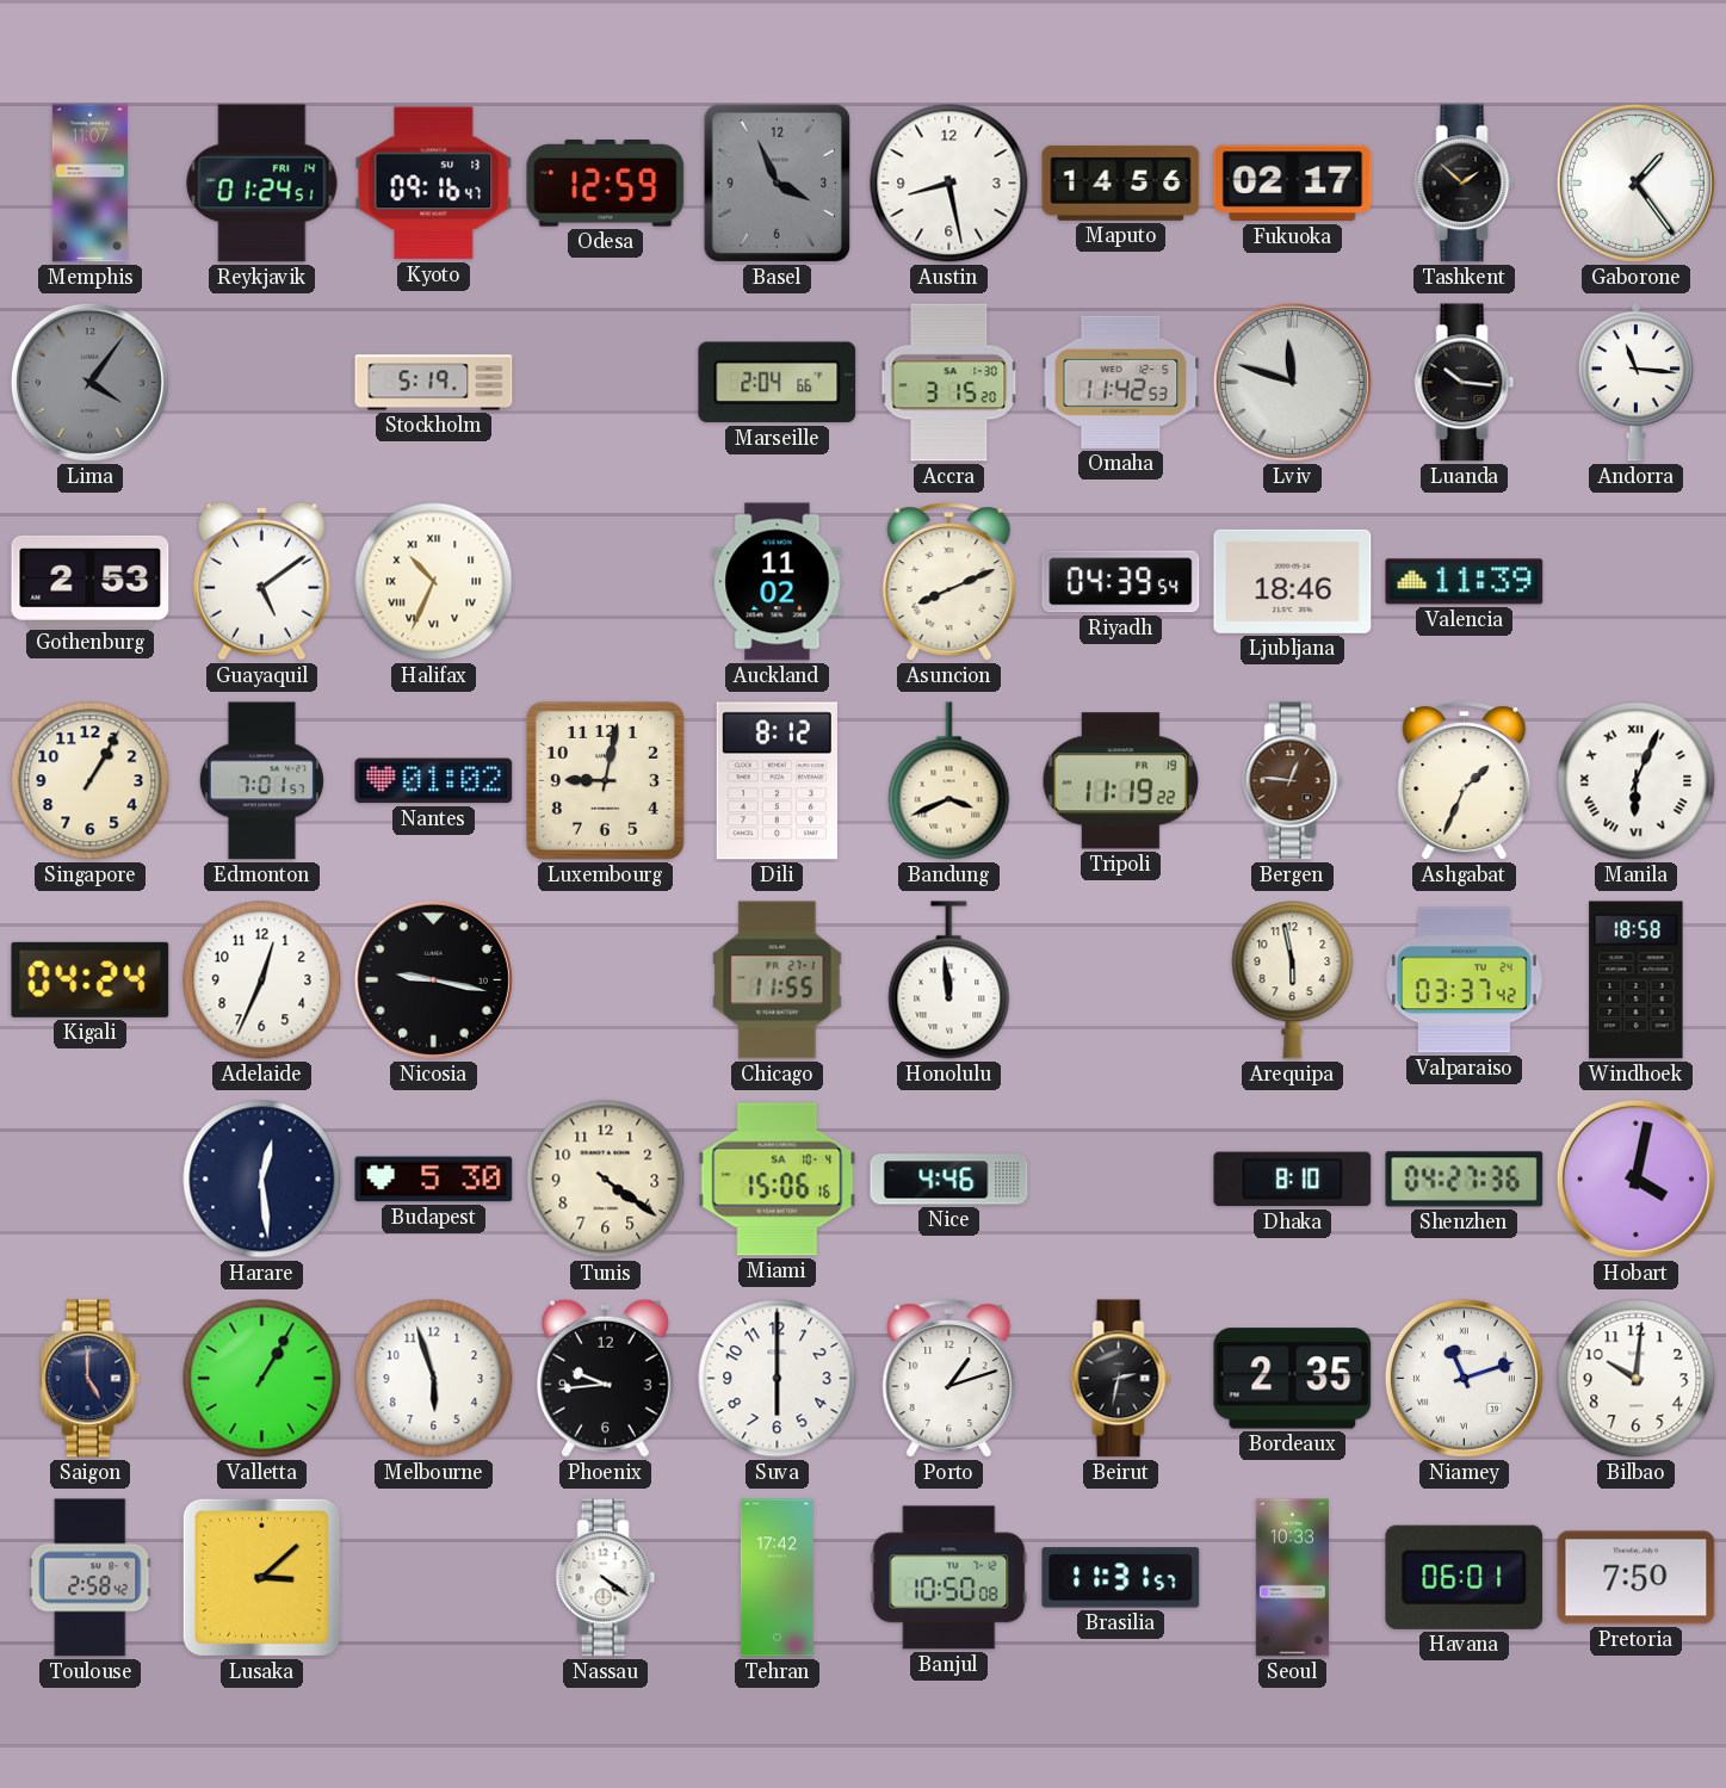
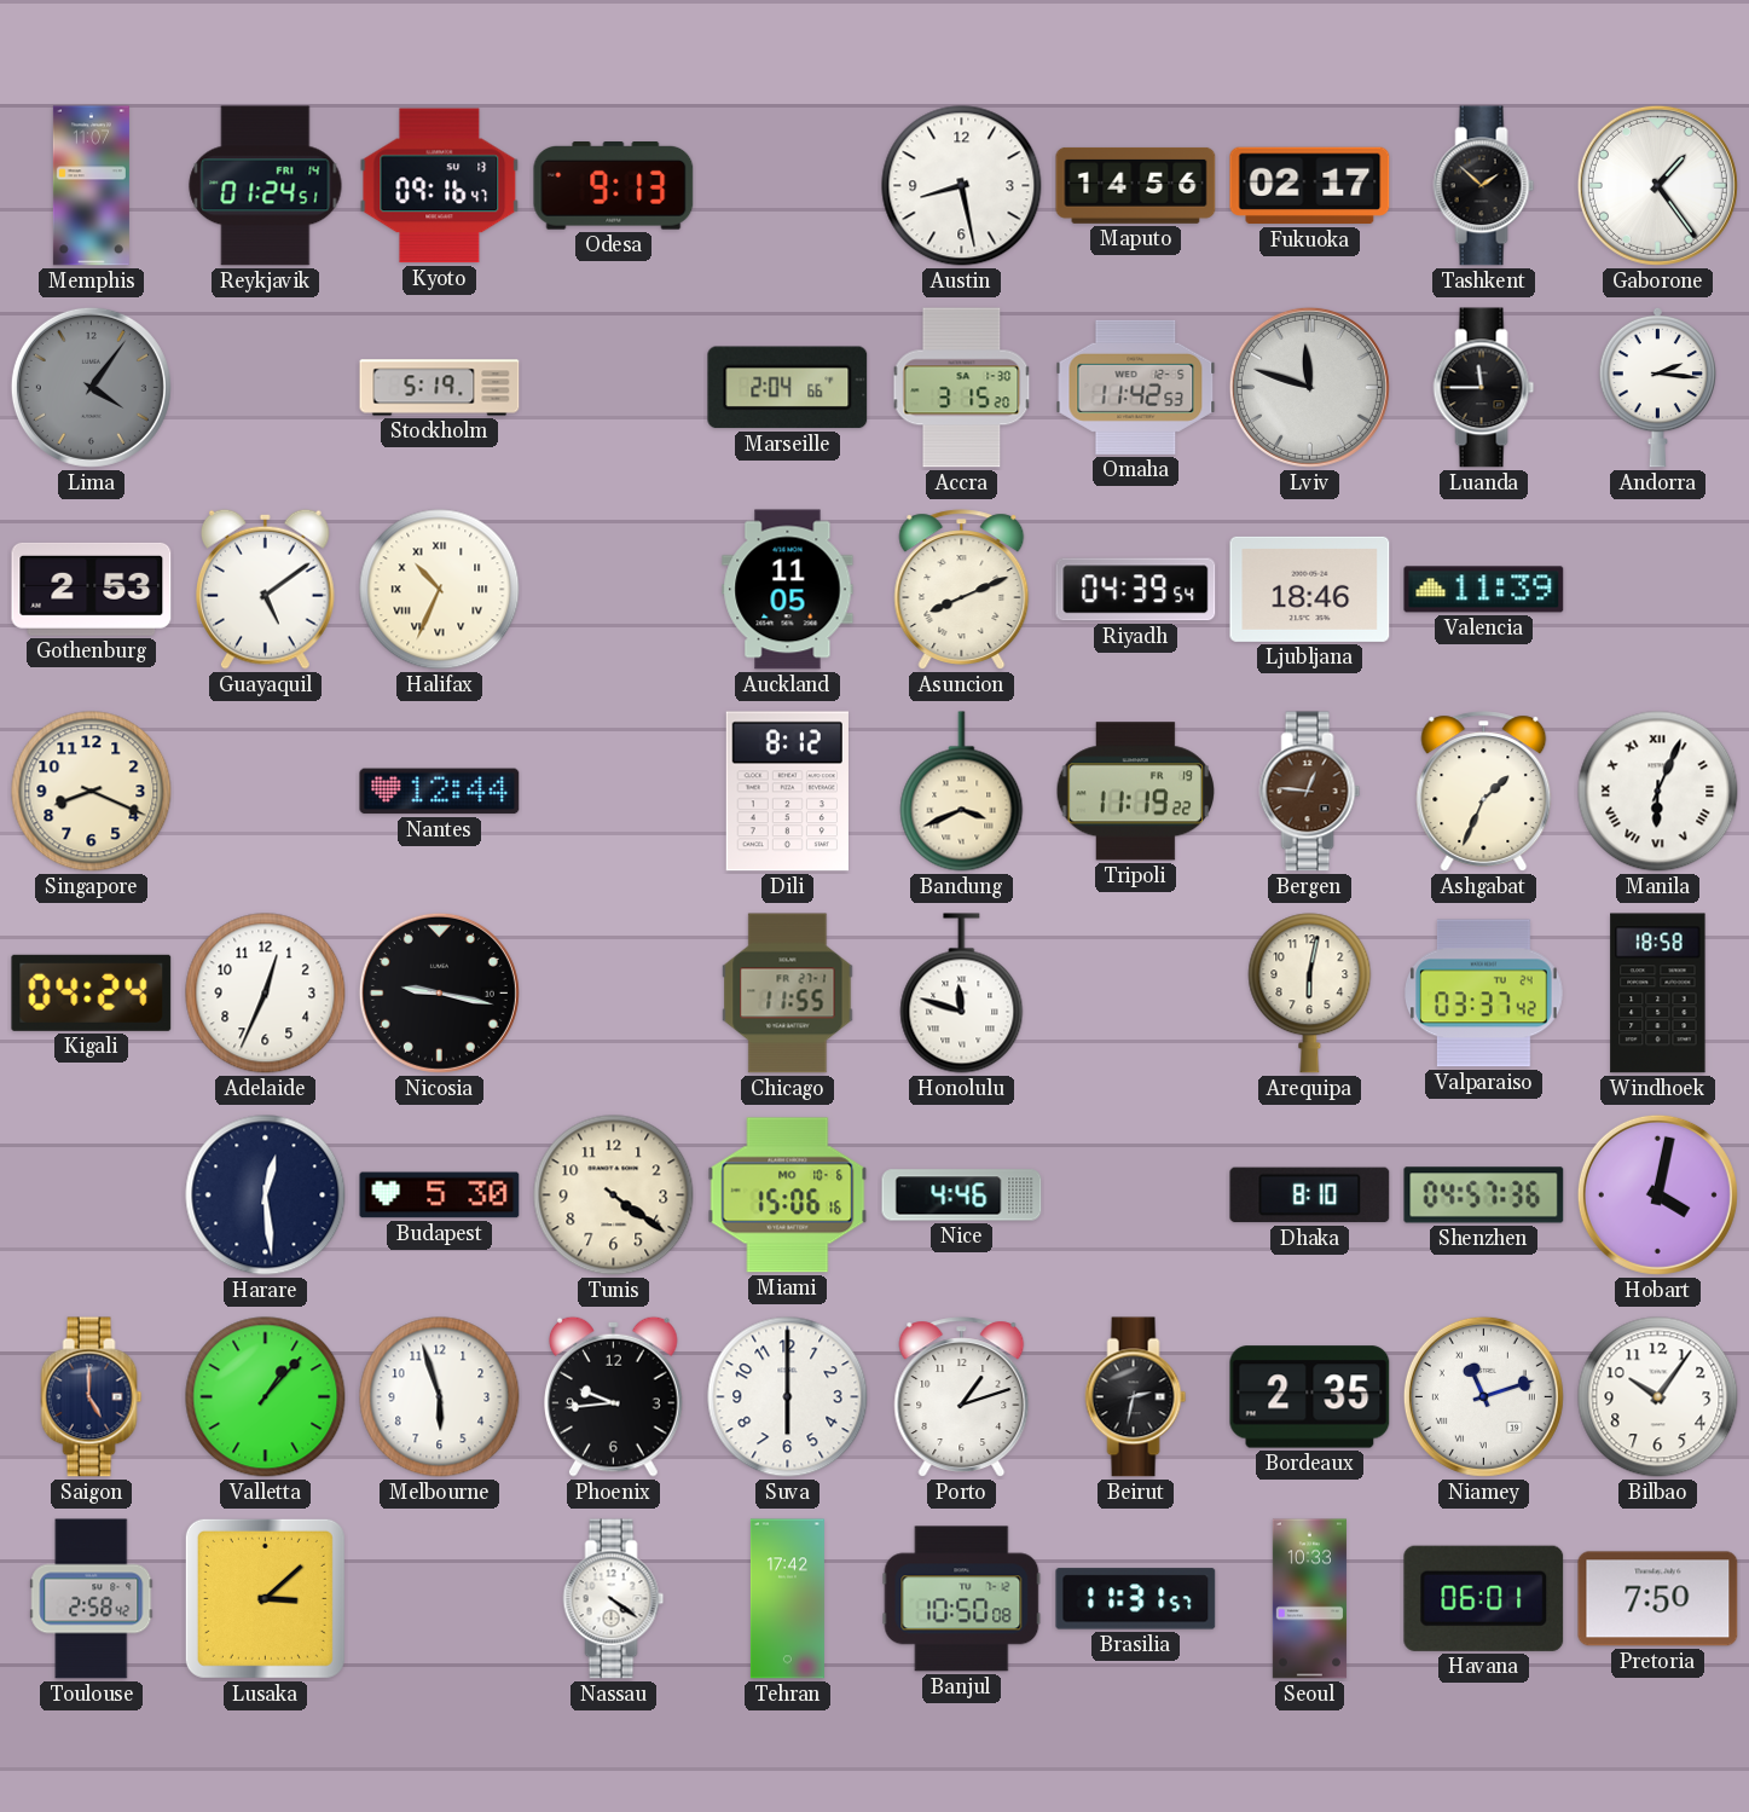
Odesa: 12:59 -> 9:13
Basel: 3:56 -> none
Luanda: 10:16 -> 11:45
Andorra: 11:16 -> 2:16
Auckland: 11:02 -> 11:05
Singapore: 1:05 -> 8:19
Edmonton: 7:01 -> none
Nantes: 01:02 -> 12:44
Luxembourg: 9:02 -> none
Honolulu: 11:59 -> 11:48
Arequipa: 5:58 -> 6:02
Miami date: SA 10-4 -> MO 10-6
Shenzhen: 04:27 -> 04:57
Valletta: 1:05 -> 1:07
Bilbao: 10:01 -> 10:06
